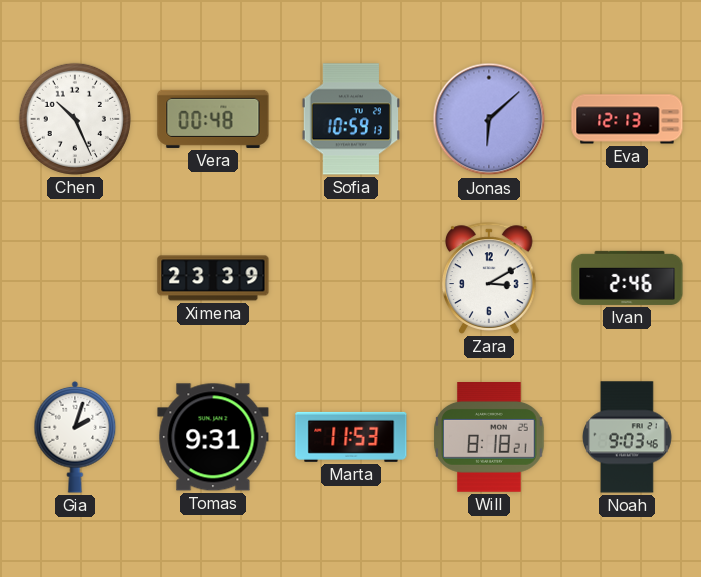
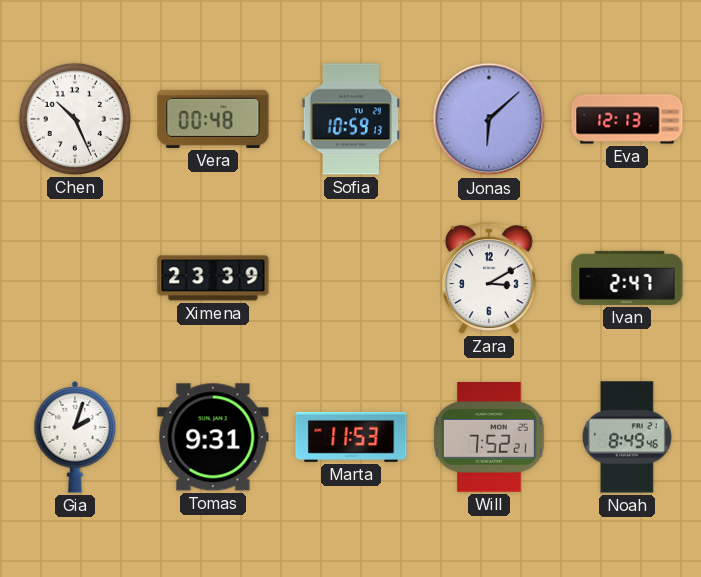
Ivan: 2:46 -> 2:47
Will: 8:18 -> 7:52
Noah: 9:03 -> 8:49
